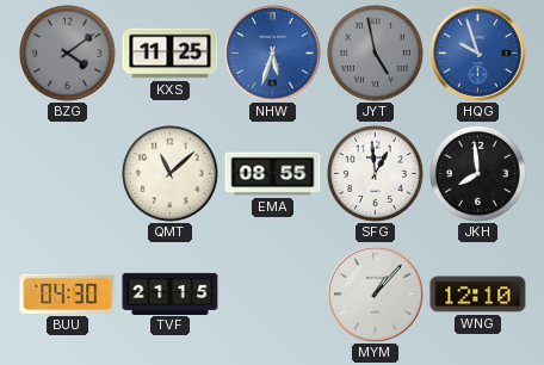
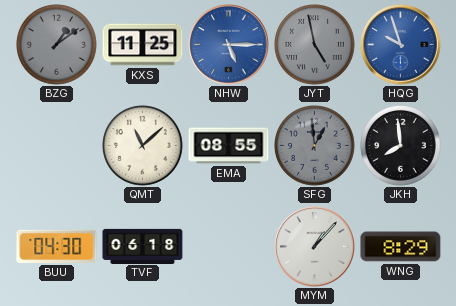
BZG: 4:09 -> 1:09
NHW: 5:33 -> 5:15
SFG dial: white -> grey
TVF: 21:15 -> 06:18
WNG: 12:10 -> 8:29
